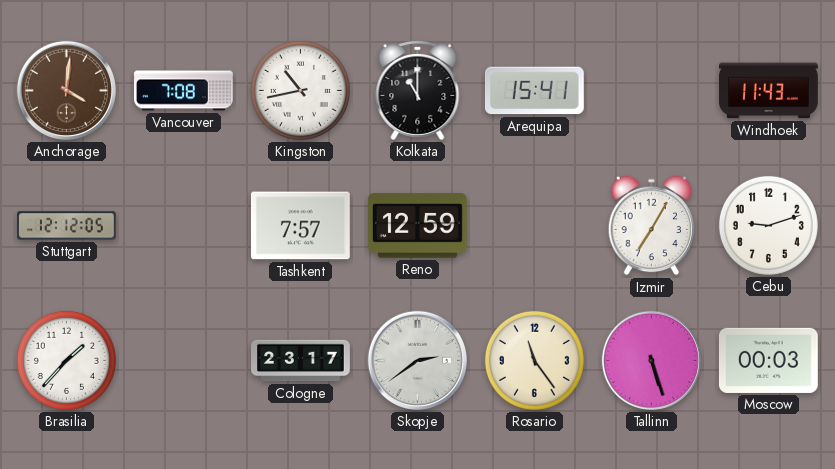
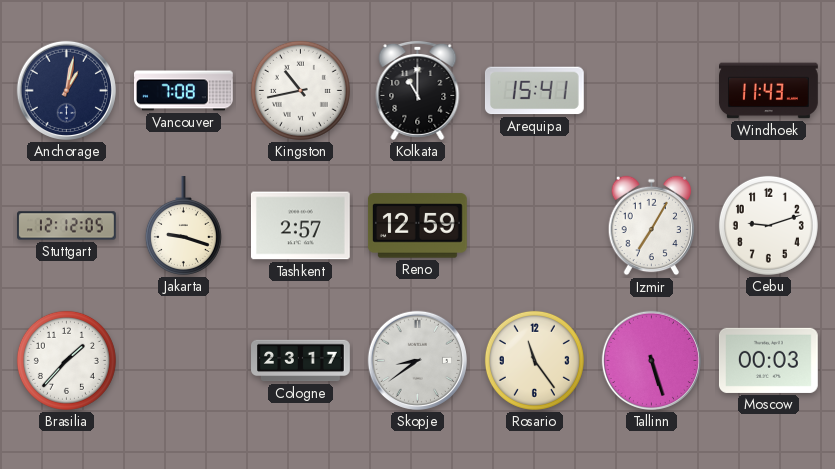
Anchorage: 4:01 -> 1:02
Anchorage dial: brown -> navy
Jakarta: none -> 9:18
Tashkent: 7:57 -> 2:57
Skopje: 2:39 -> 8:39
